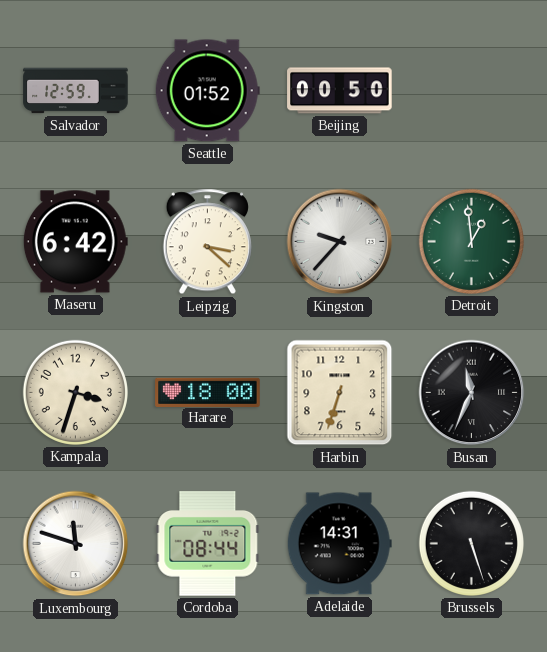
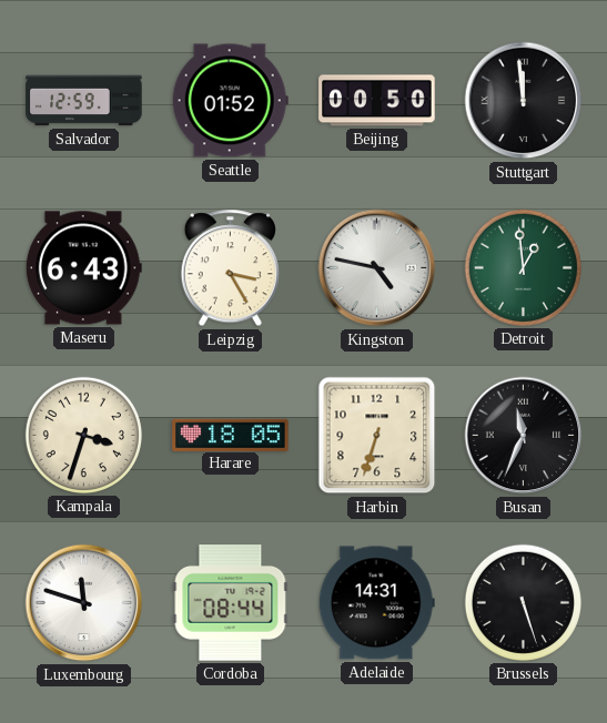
Stuttgart: none -> 11:59
Maseru: 6:42 -> 6:43
Leipzig: 3:22 -> 3:25
Kingston: 9:37 -> 4:47
Harare: 18:00 -> 18:05
